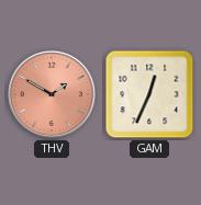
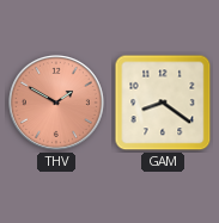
GAM: 12:34 -> 8:21
